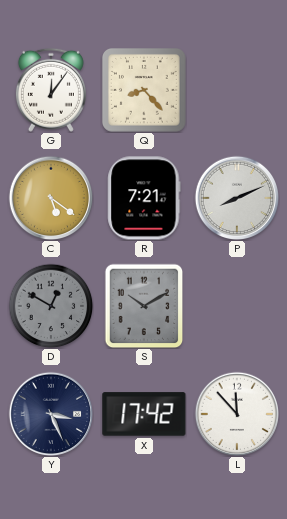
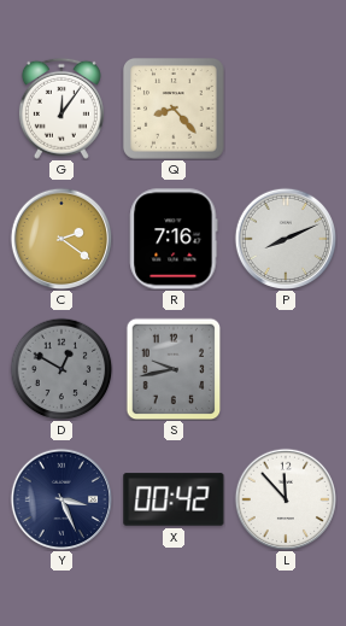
C: 5:21 -> 2:21
R: 7:21 -> 7:16
S: 10:10 -> 9:43
X: 17:42 -> 00:42
